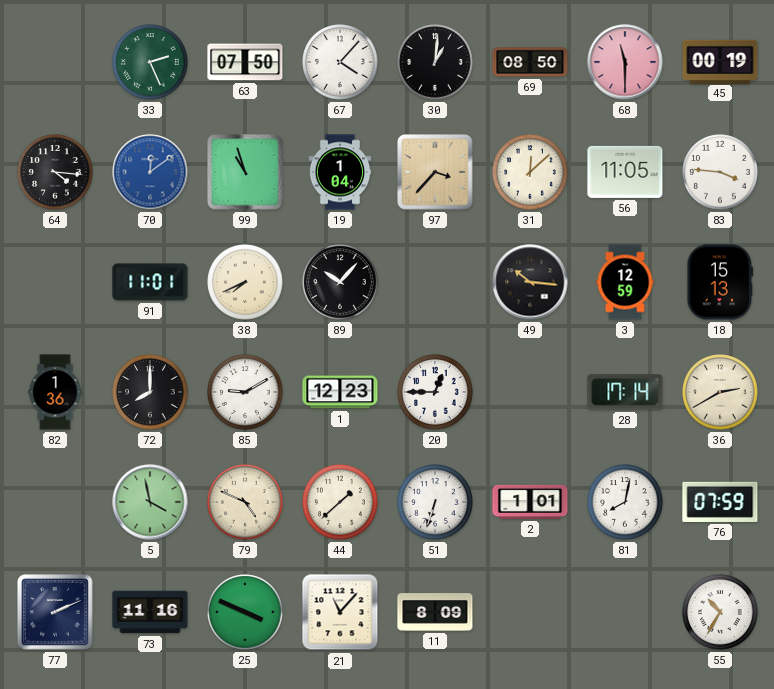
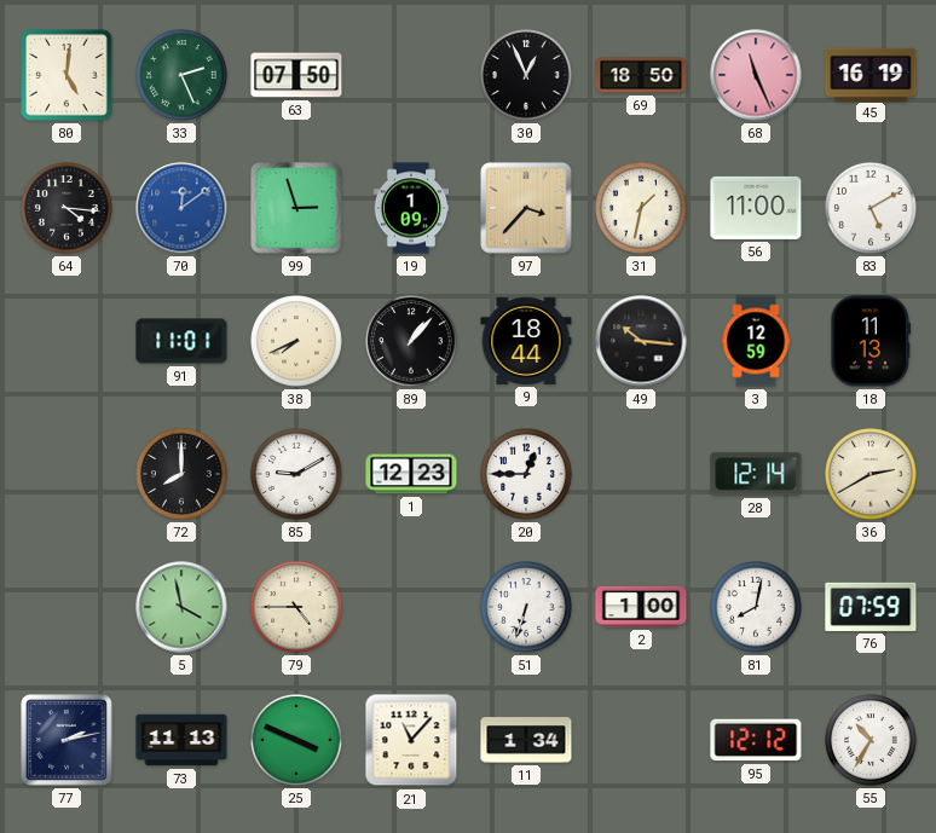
80: none -> 5:01
67: 4:07 -> none
30: 1:01 -> 12:56
69: 08:50 -> 18:50
68: 11:30 -> 11:26
45: 00:19 -> 16:19
99: 10:57 -> 2:57
19: 1:04 -> 1:09
31: 12:08 -> 1:32
56: 11:05 -> 11:00
83: 3:46 -> 5:10
89: 10:07 -> 1:07
9: none -> 18:44
18: 15:13 -> 11:13
82: 1:36 -> none
28: 17:14 -> 12:14
79: 4:49 -> 4:45
44: 1:38 -> none
2: 1:01 -> 1:00
77: 2:11 -> 2:13
73: 11:16 -> 11:13
11: 8:09 -> 1:34
95: none -> 12:12
